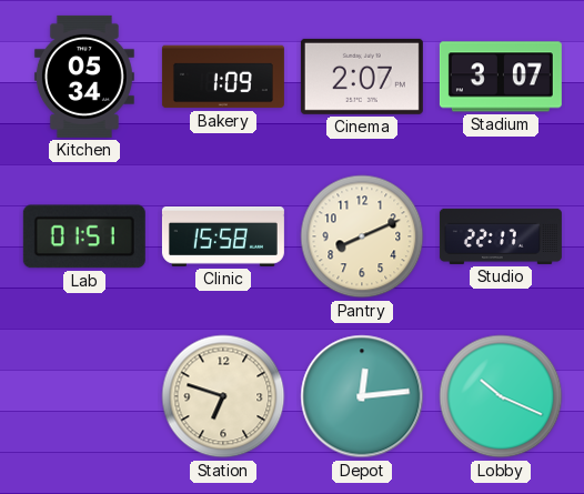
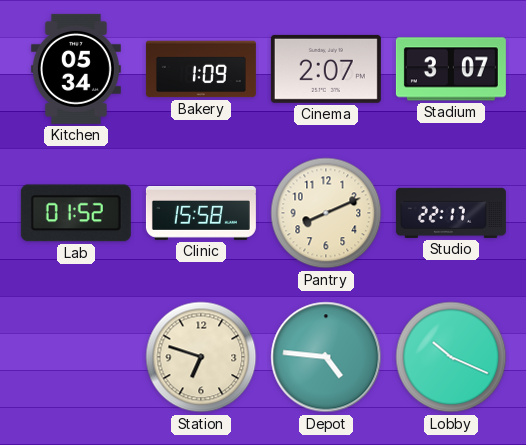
Lab: 01:51 -> 01:52
Depot: 12:14 -> 4:46
